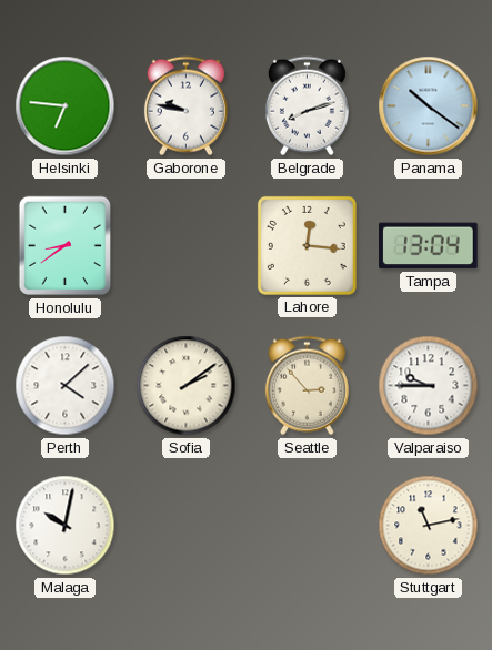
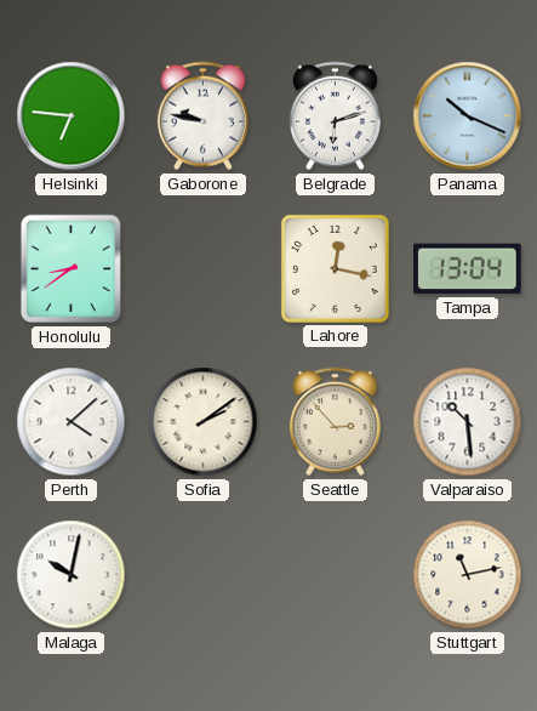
Belgrade: 8:12 -> 6:12
Panama: 10:21 -> 10:19
Lahore: 12:16 -> 12:17
Valparaiso: 9:45 -> 10:29
